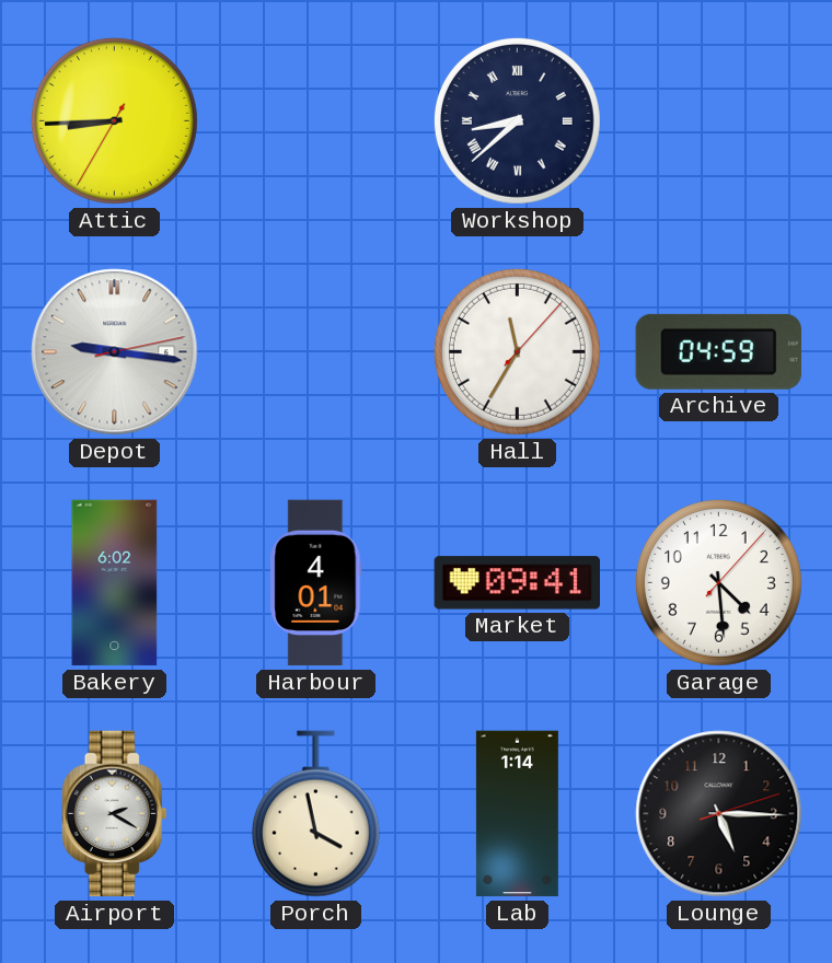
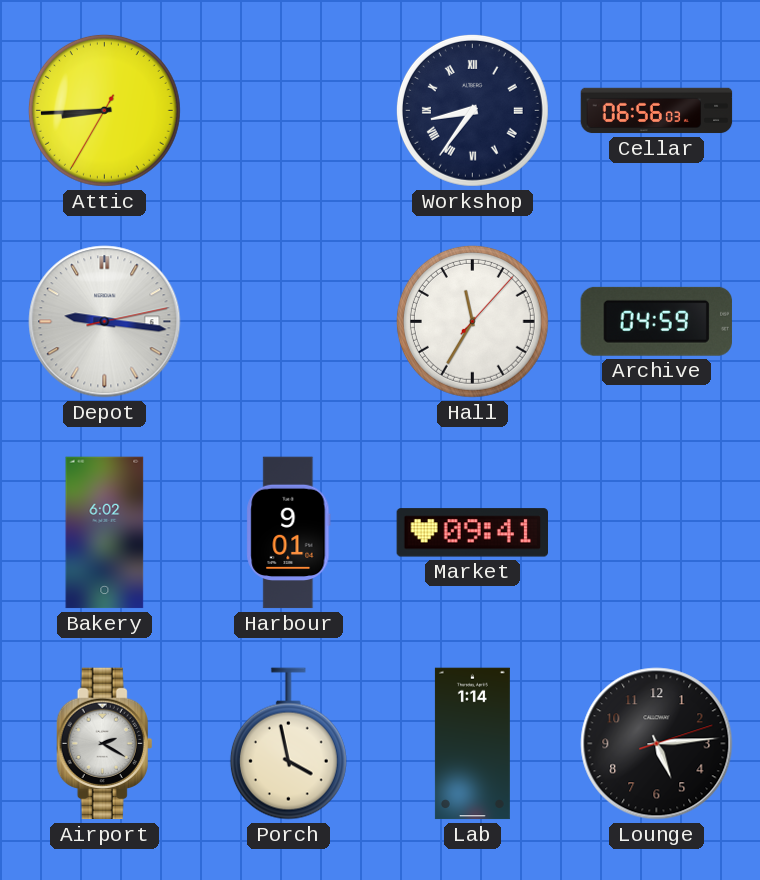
Workshop: 8:38 -> 8:36
Cellar: none -> 06:56
Harbour: 4:01 -> 9:01
Garage: 4:29 -> none
Lounge: 5:15 -> 5:14
